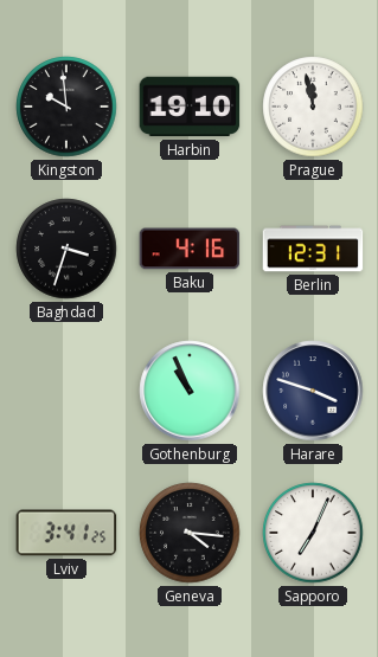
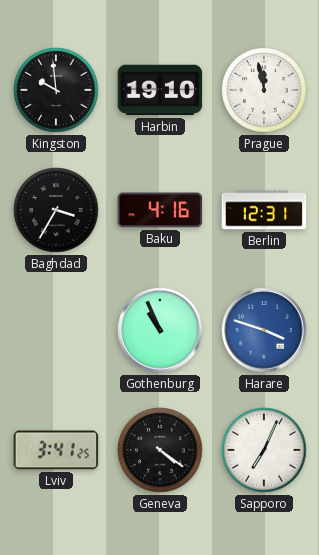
Baghdad: 3:33 -> 3:35
Harare dial: navy -> blue
Geneva: 4:16 -> 4:21
